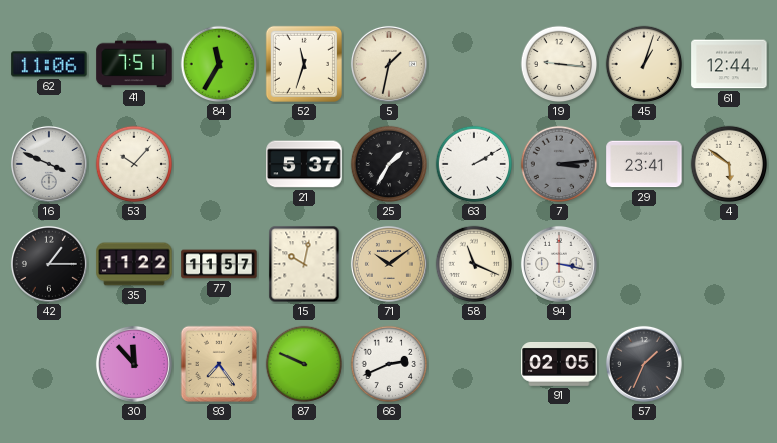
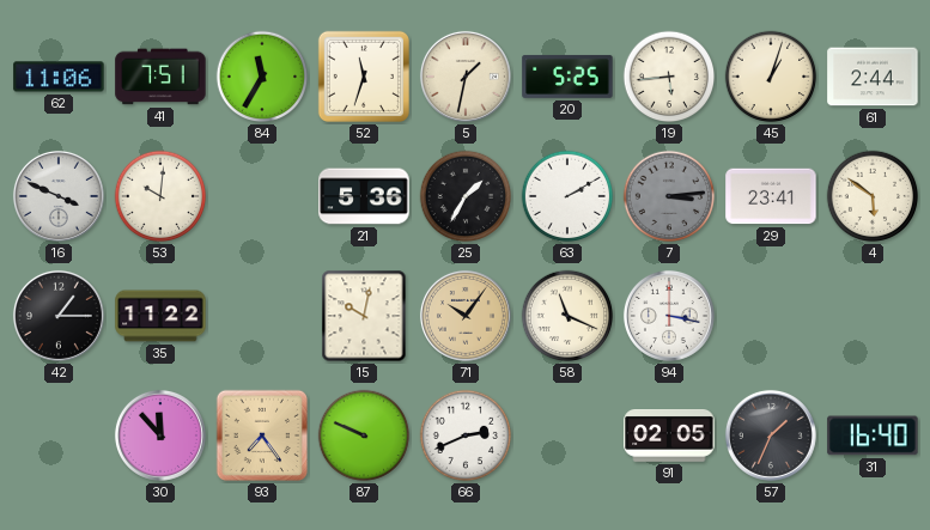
20: none -> 5:25
19: 9:16 -> 5:44
61: 12:44 -> 2:44
53: 10:07 -> 10:01
21: 5:37 -> 5:36
77: 11:57 -> none
71: 10:09 -> 10:06
31: none -> 16:40
